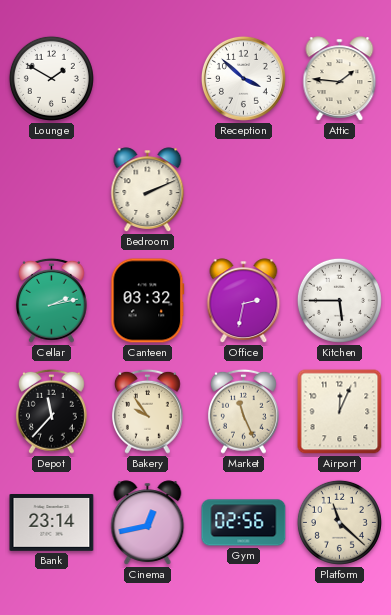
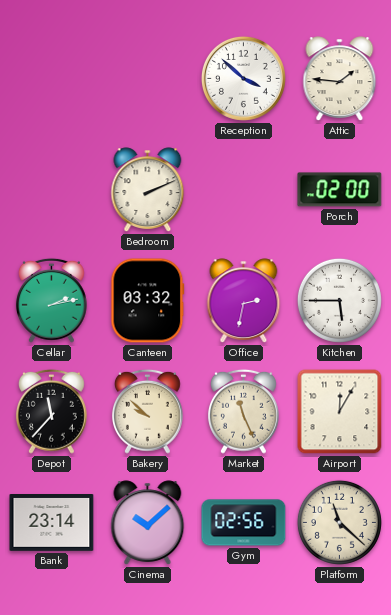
Lounge: 1:50 -> none
Porch: none -> 02:00
Bakery: 9:54 -> 9:52
Airport: 12:04 -> 12:05
Cinema: 12:43 -> 10:08
